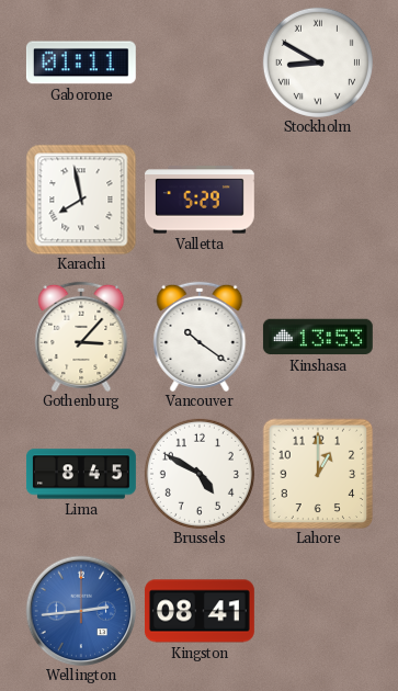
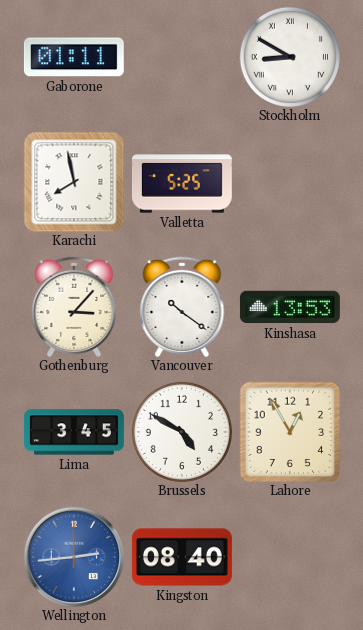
Valletta: 5:29 -> 5:25
Lima: 8:45 -> 3:45
Lahore: 1:00 -> 12:55
Kingston: 08:41 -> 08:40
